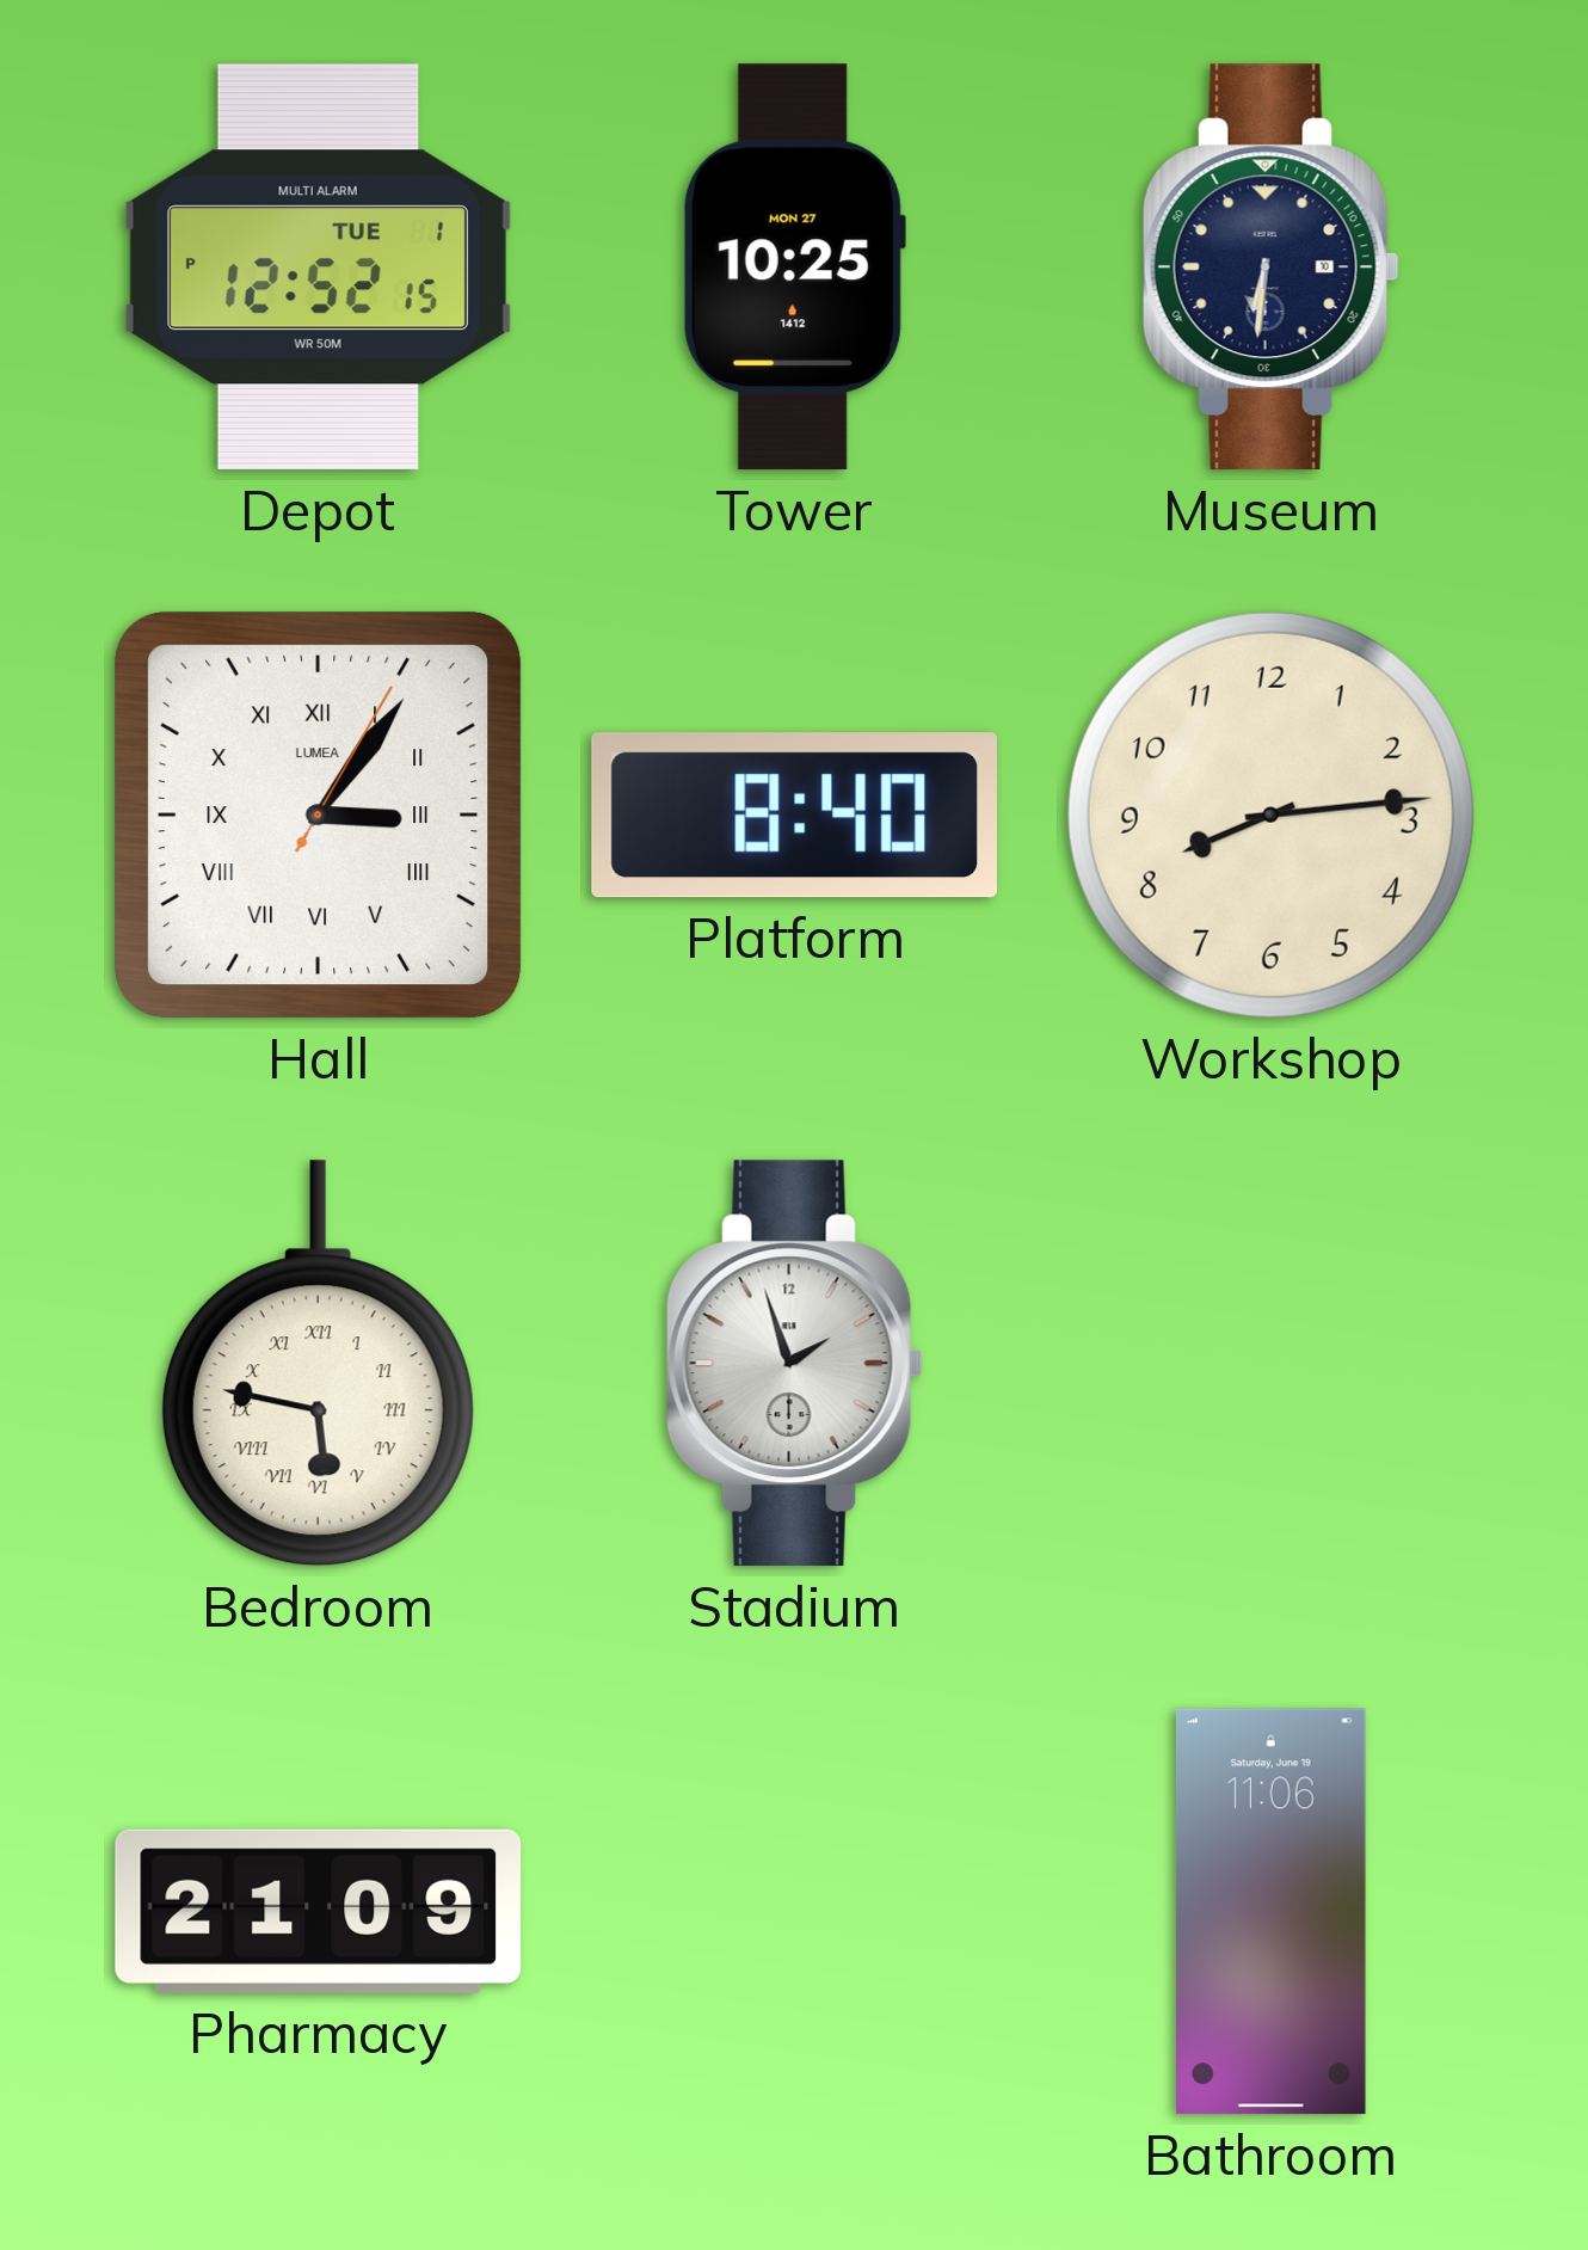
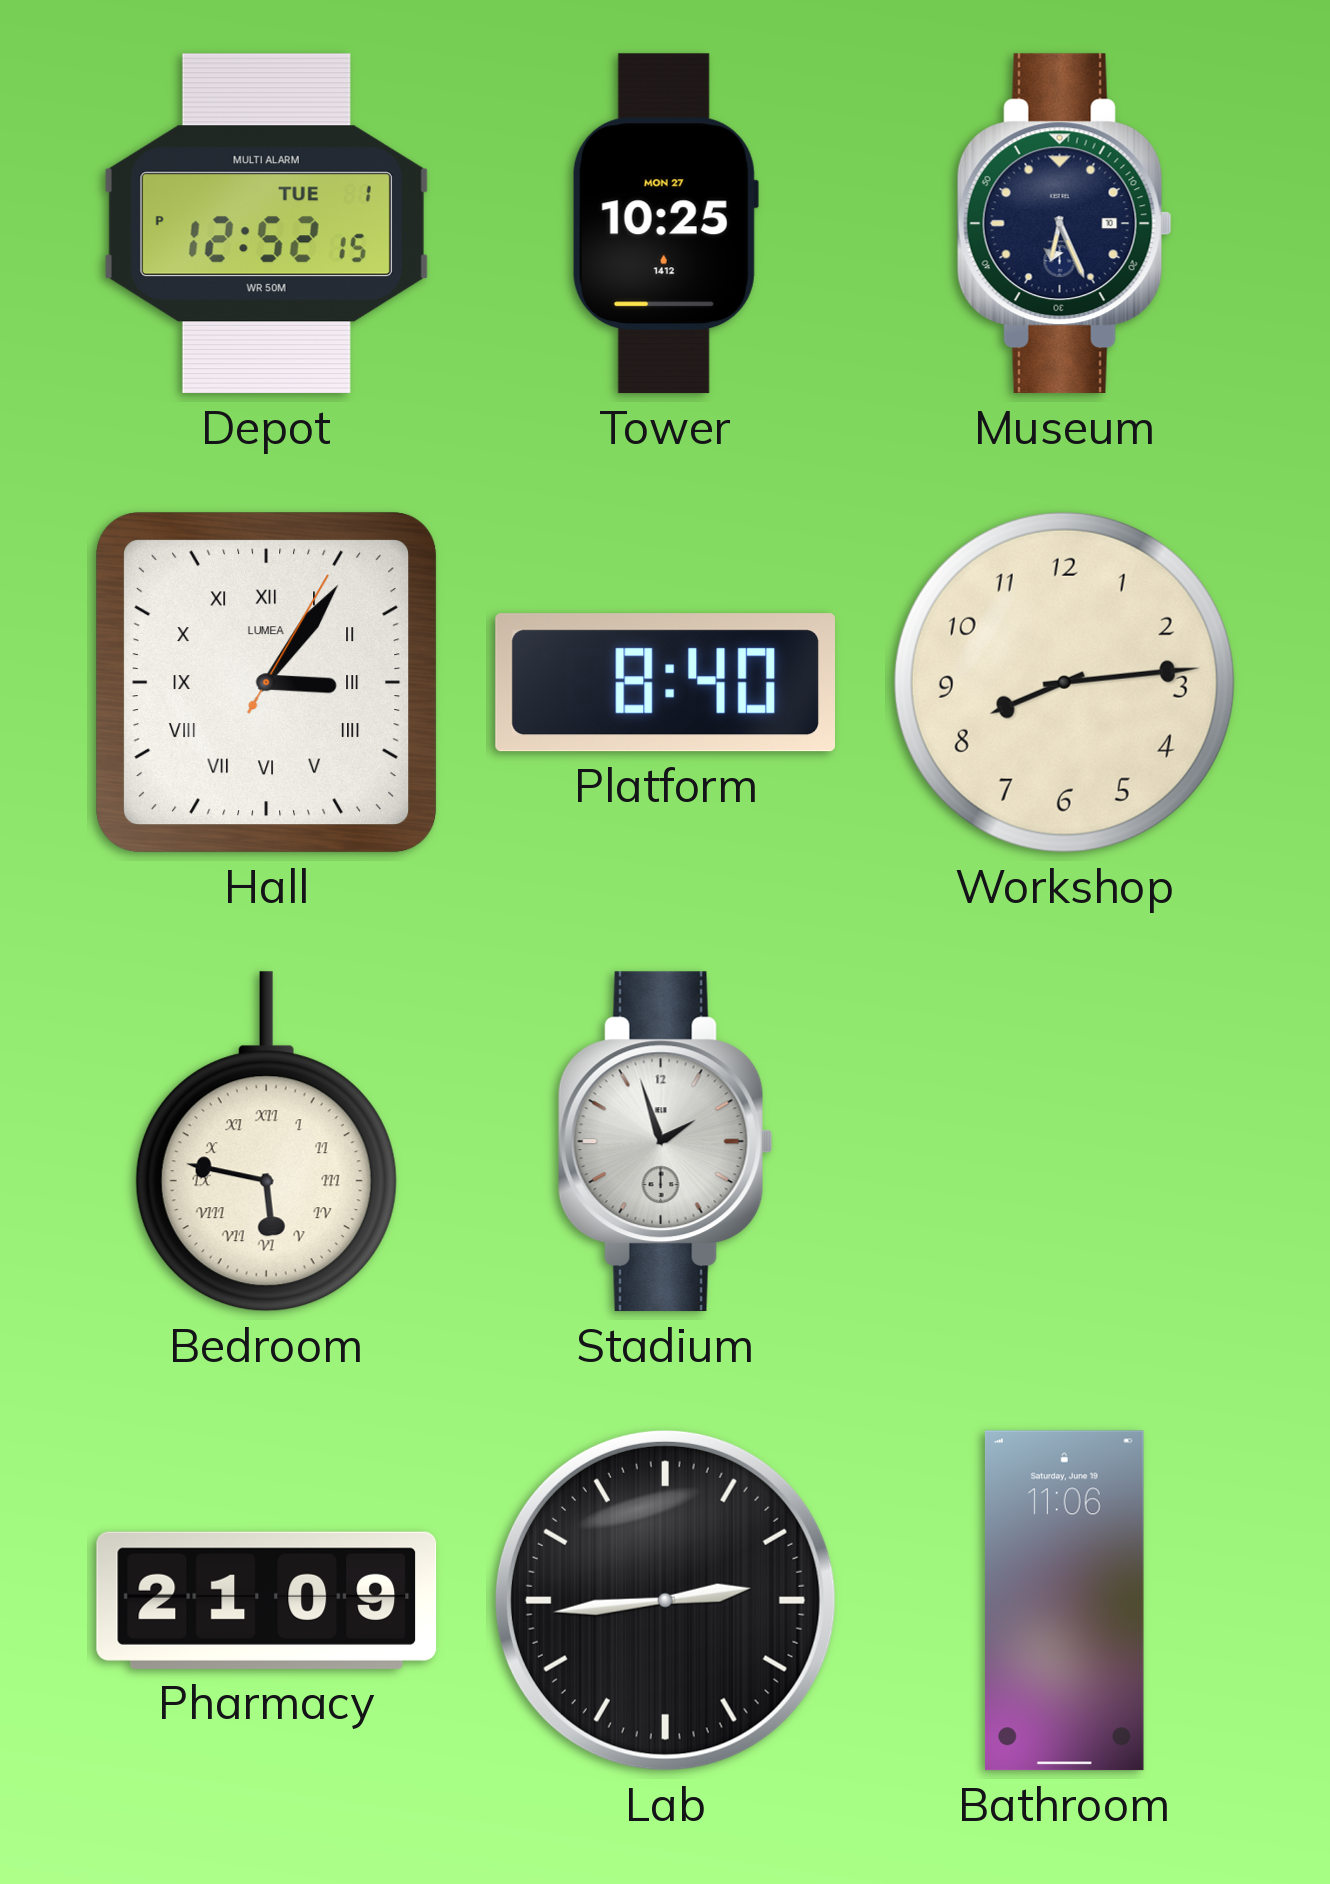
Museum: 6:31 -> 6:26
Lab: none -> 2:44
